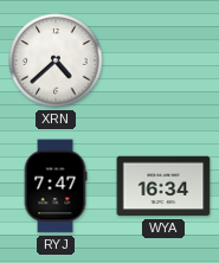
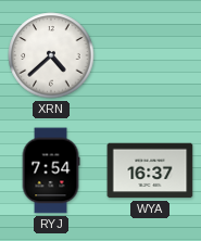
RYJ: 7:47 -> 7:54
WYA: 16:34 -> 16:37
